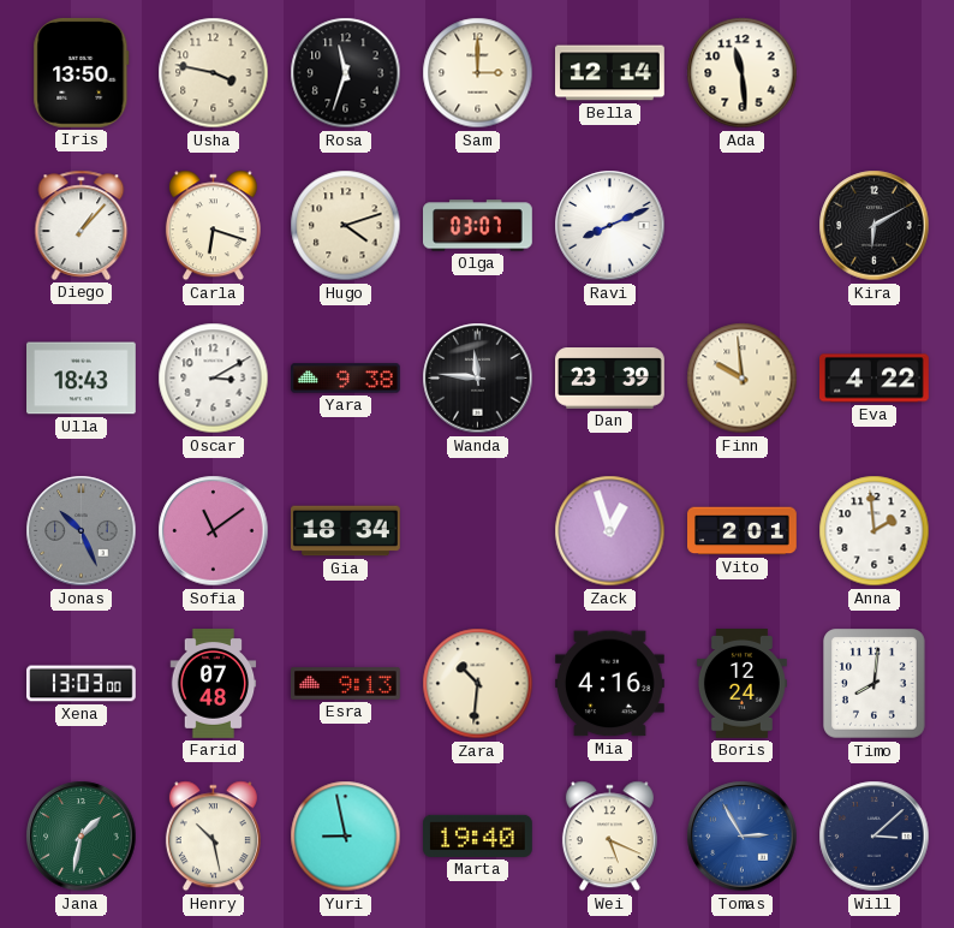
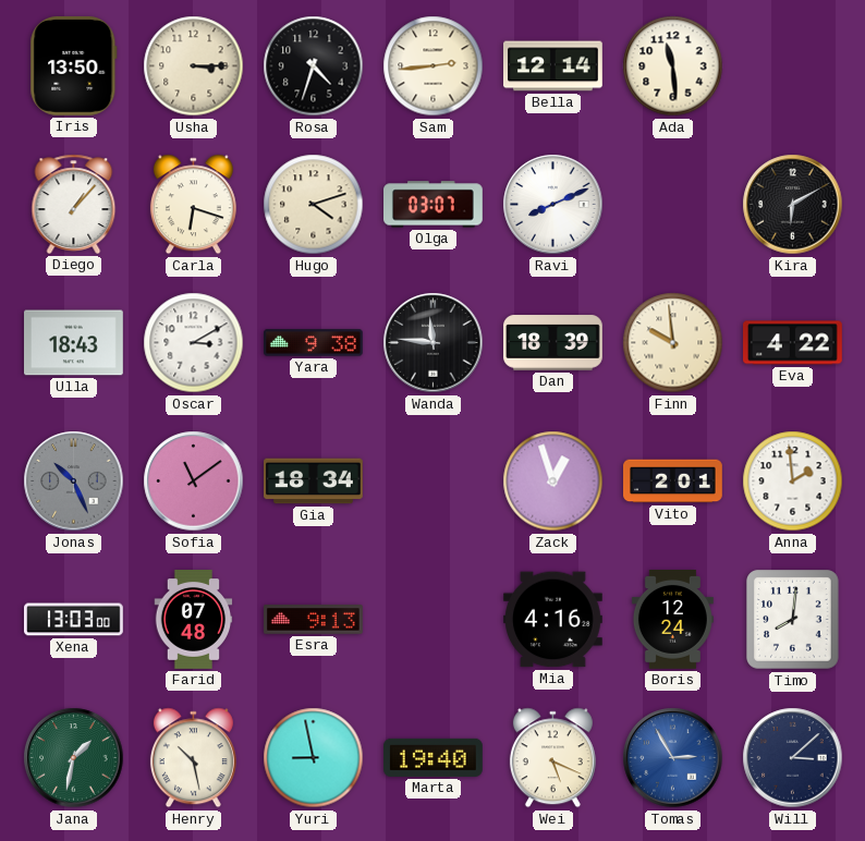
Usha: 3:47 -> 3:15
Rosa: 11:33 -> 4:33
Sam: 3:00 -> 2:44
Dan: 23:39 -> 18:39
Zara: 10:31 -> none
